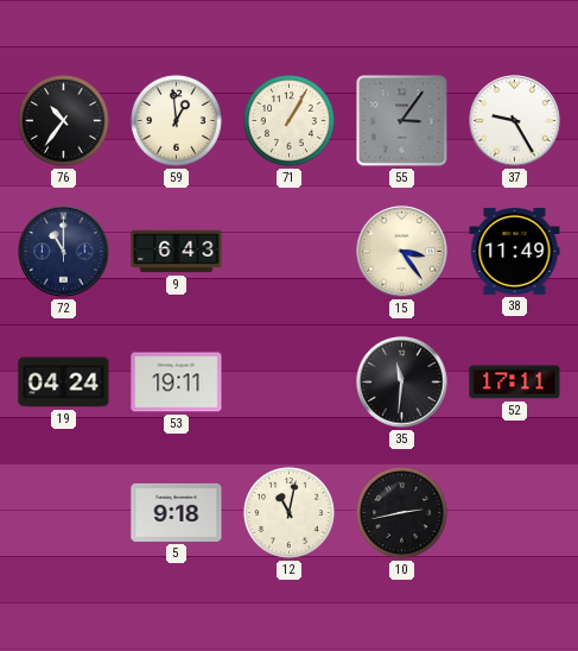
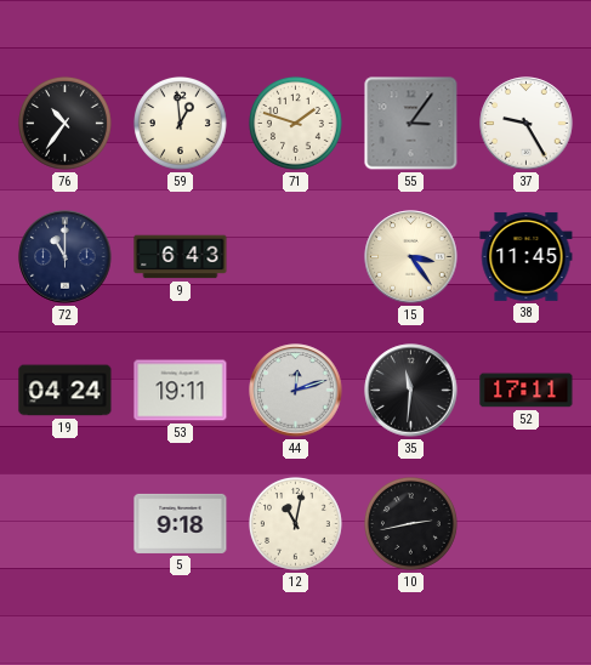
71: 1:05 -> 1:48
38: 11:49 -> 11:45
44: none -> 12:12
